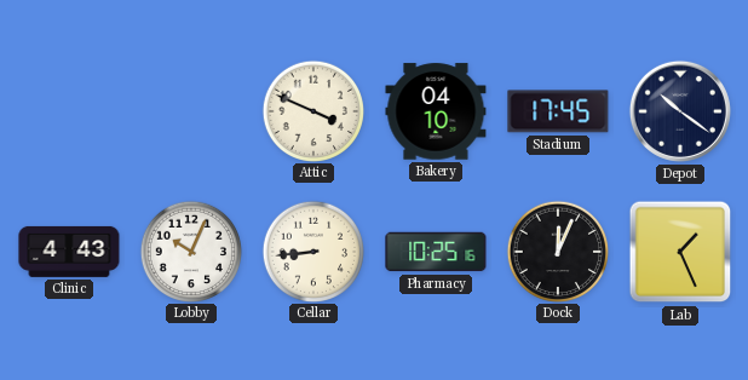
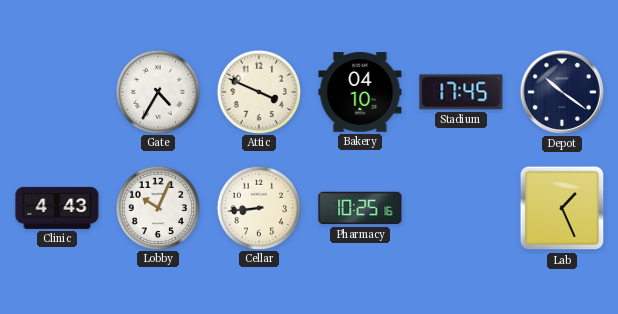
Gate: none -> 4:35
Dock: 12:04 -> none
